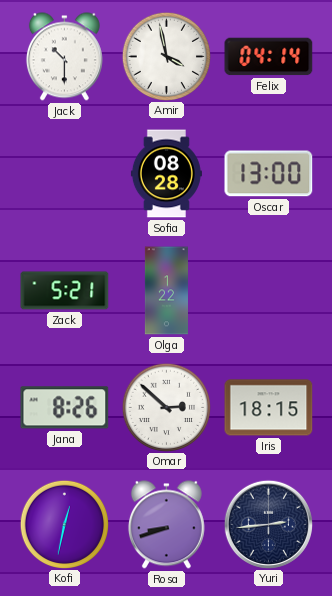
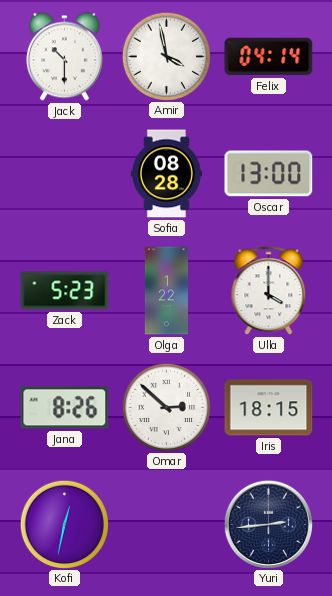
Zack: 5:21 -> 5:23
Ulla: none -> 4:00
Rosa: 8:42 -> none
